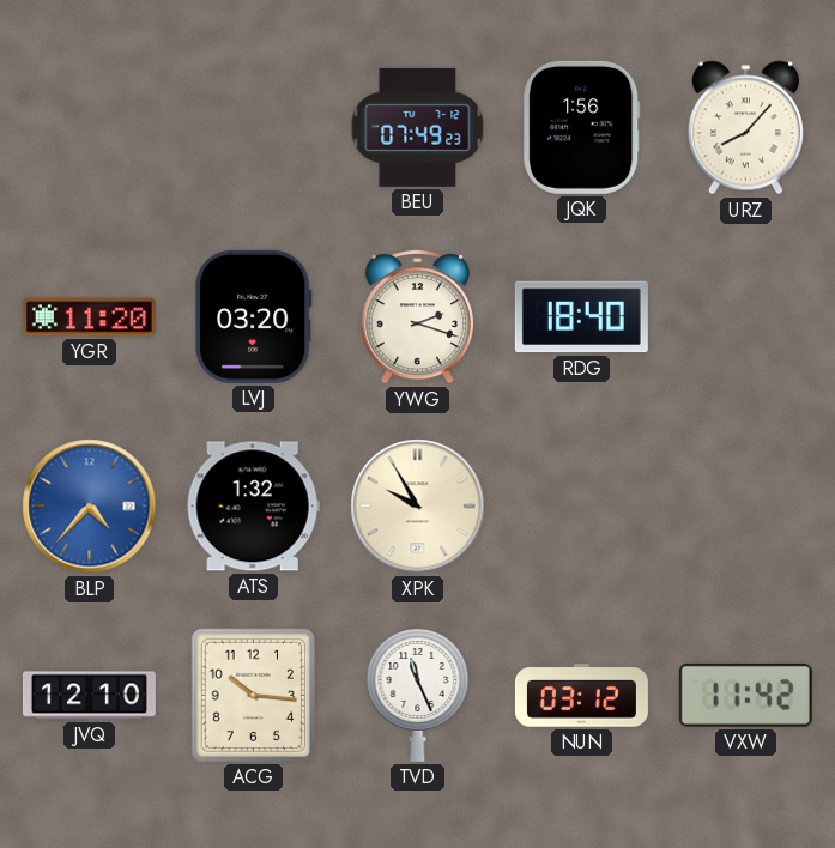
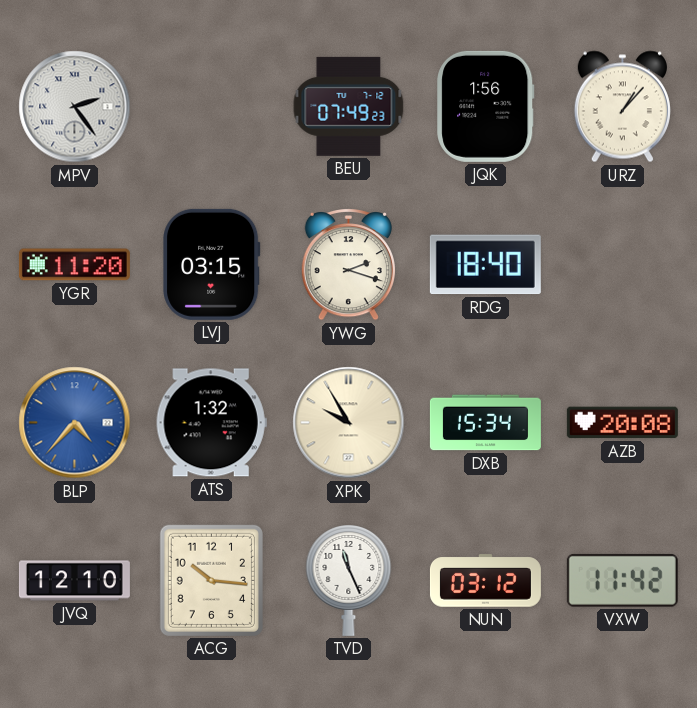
MPV: none -> 2:24
URZ: 8:07 -> 1:07
LVJ: 03:20 -> 03:15
DXB: none -> 15:34
AZB: none -> 20:08
